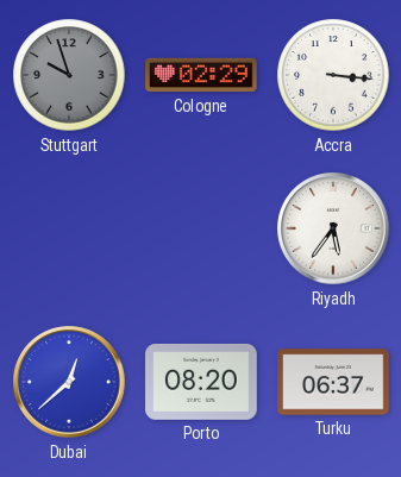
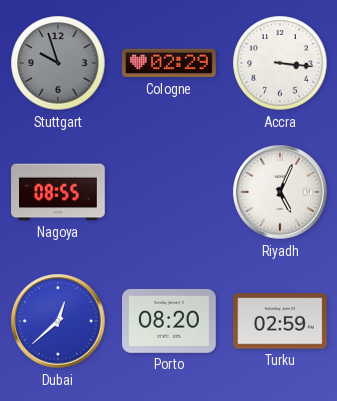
Nagoya: none -> 08:55
Riyadh: 5:36 -> 5:04
Turku: 06:37 -> 02:59
